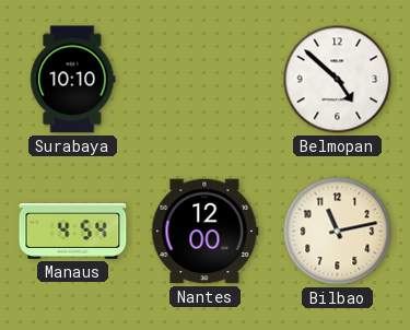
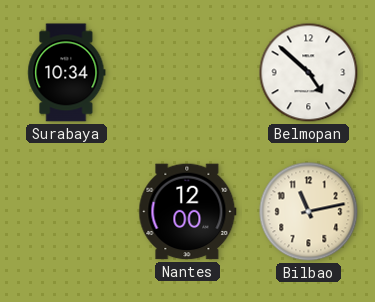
Surabaya: 10:10 -> 10:34
Manaus: 4:54 -> none
